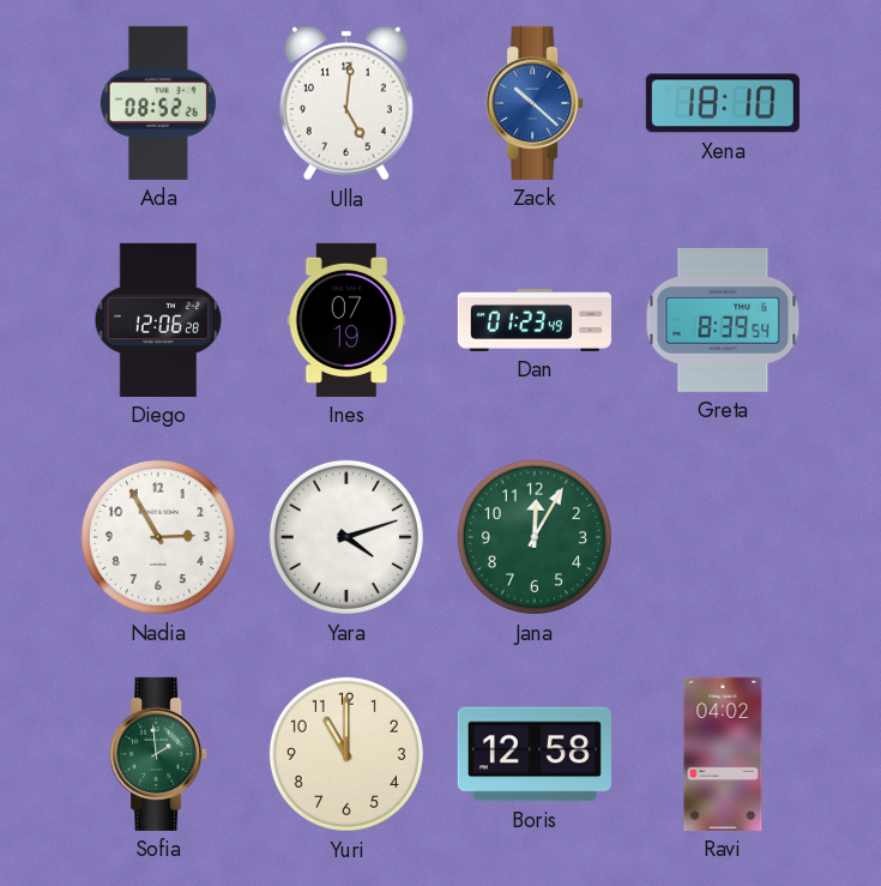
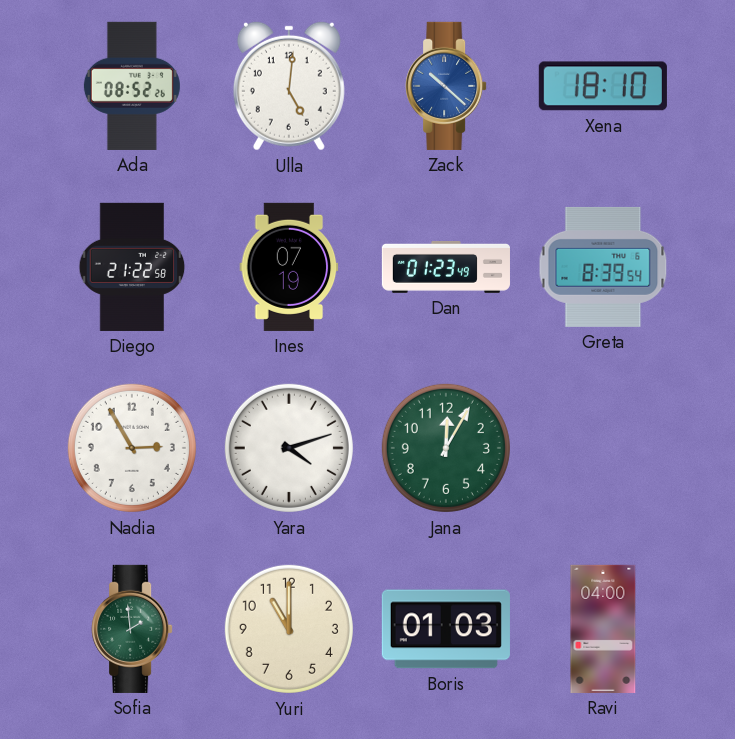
Diego: 12:06 -> 21:22
Boris: 12:58 -> 01:03
Ravi: 04:02 -> 04:00
